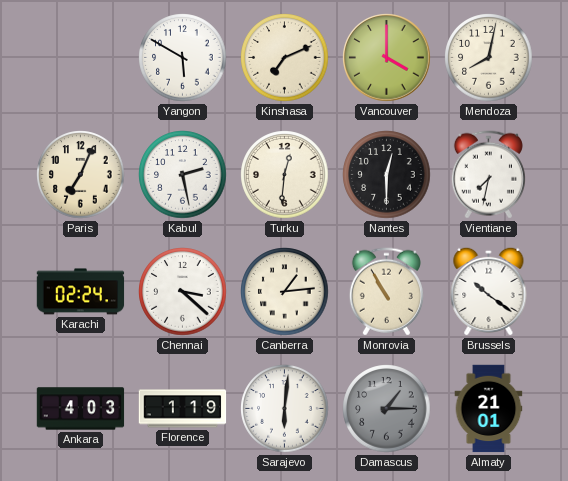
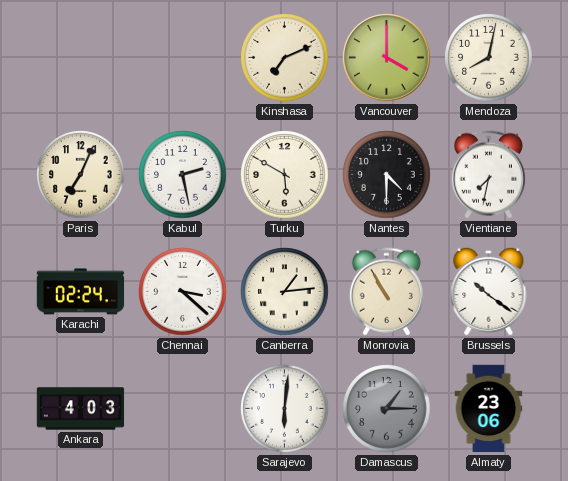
Yangon: 5:50 -> none
Turku: 12:31 -> 5:50
Nantes: 12:30 -> 4:30
Florence: 1:19 -> none
Almaty: 21:01 -> 23:06
